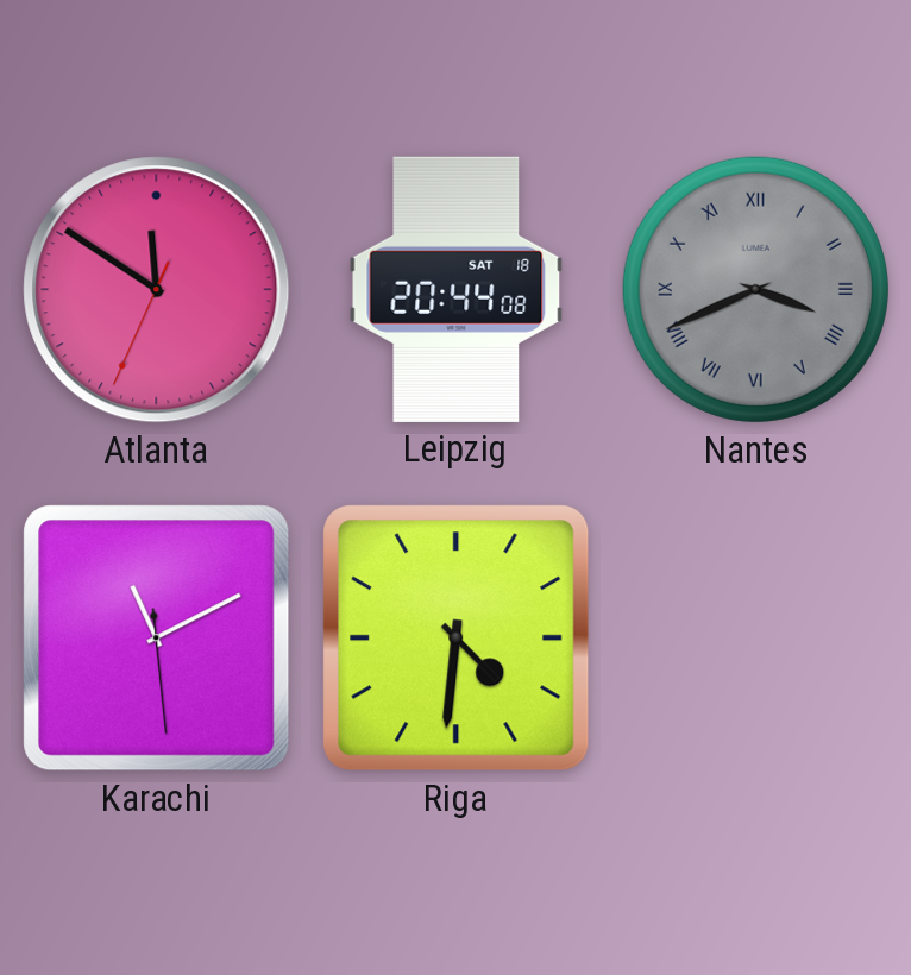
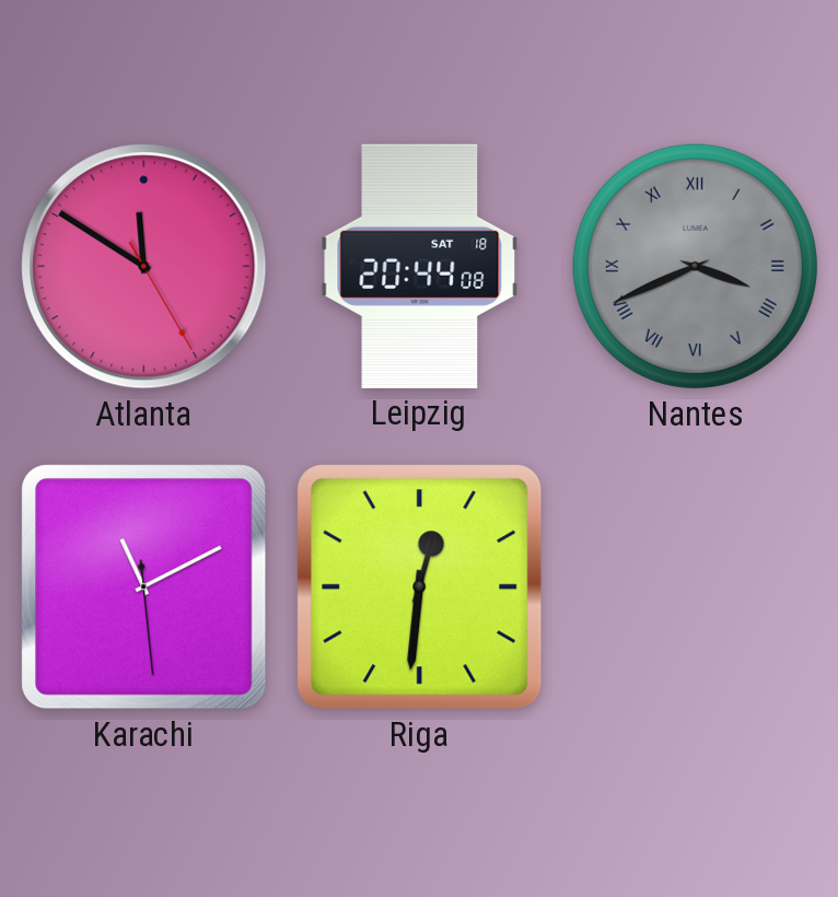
Atlanta: 11:50:34 -> 11:50:25
Riga: 4:31 -> 12:31
